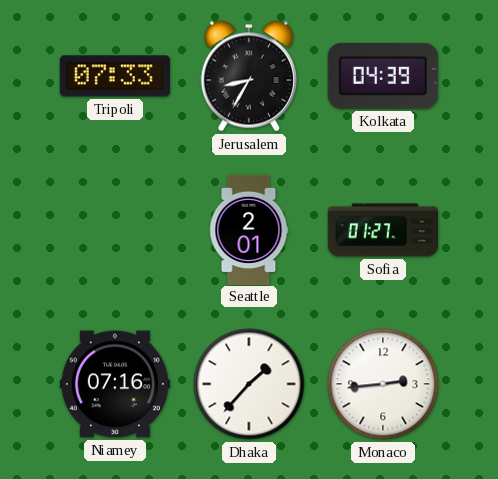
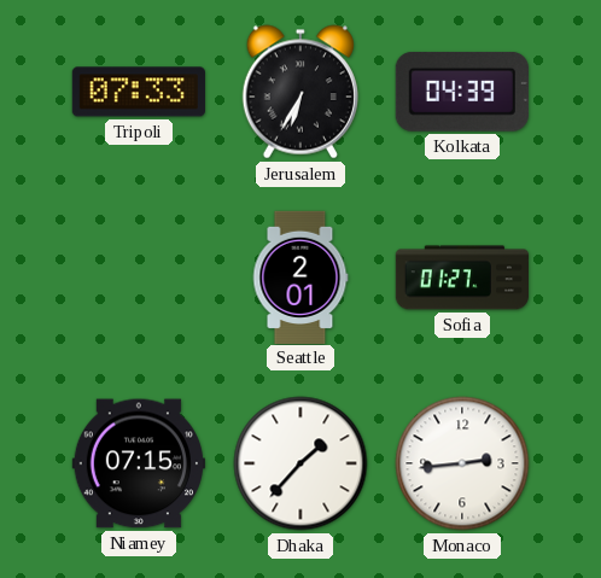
Jerusalem: 8:35 -> 6:35
Niamey: 07:16 -> 07:15
